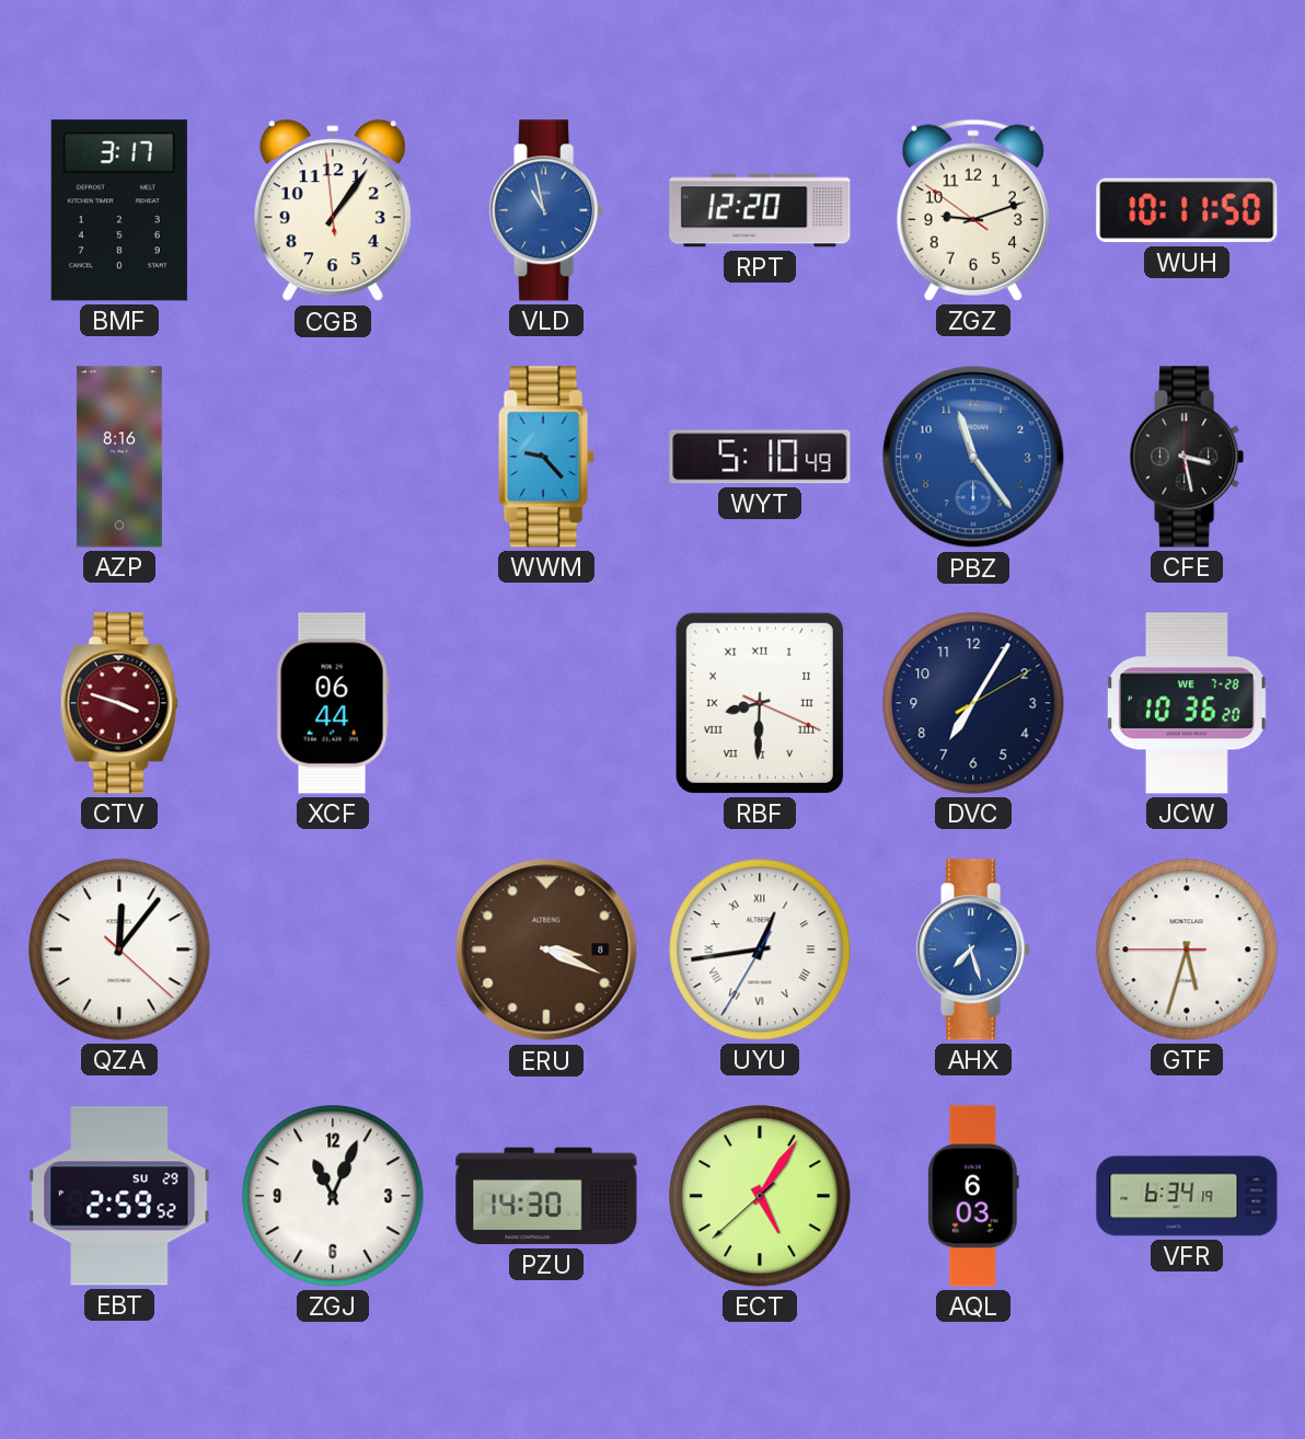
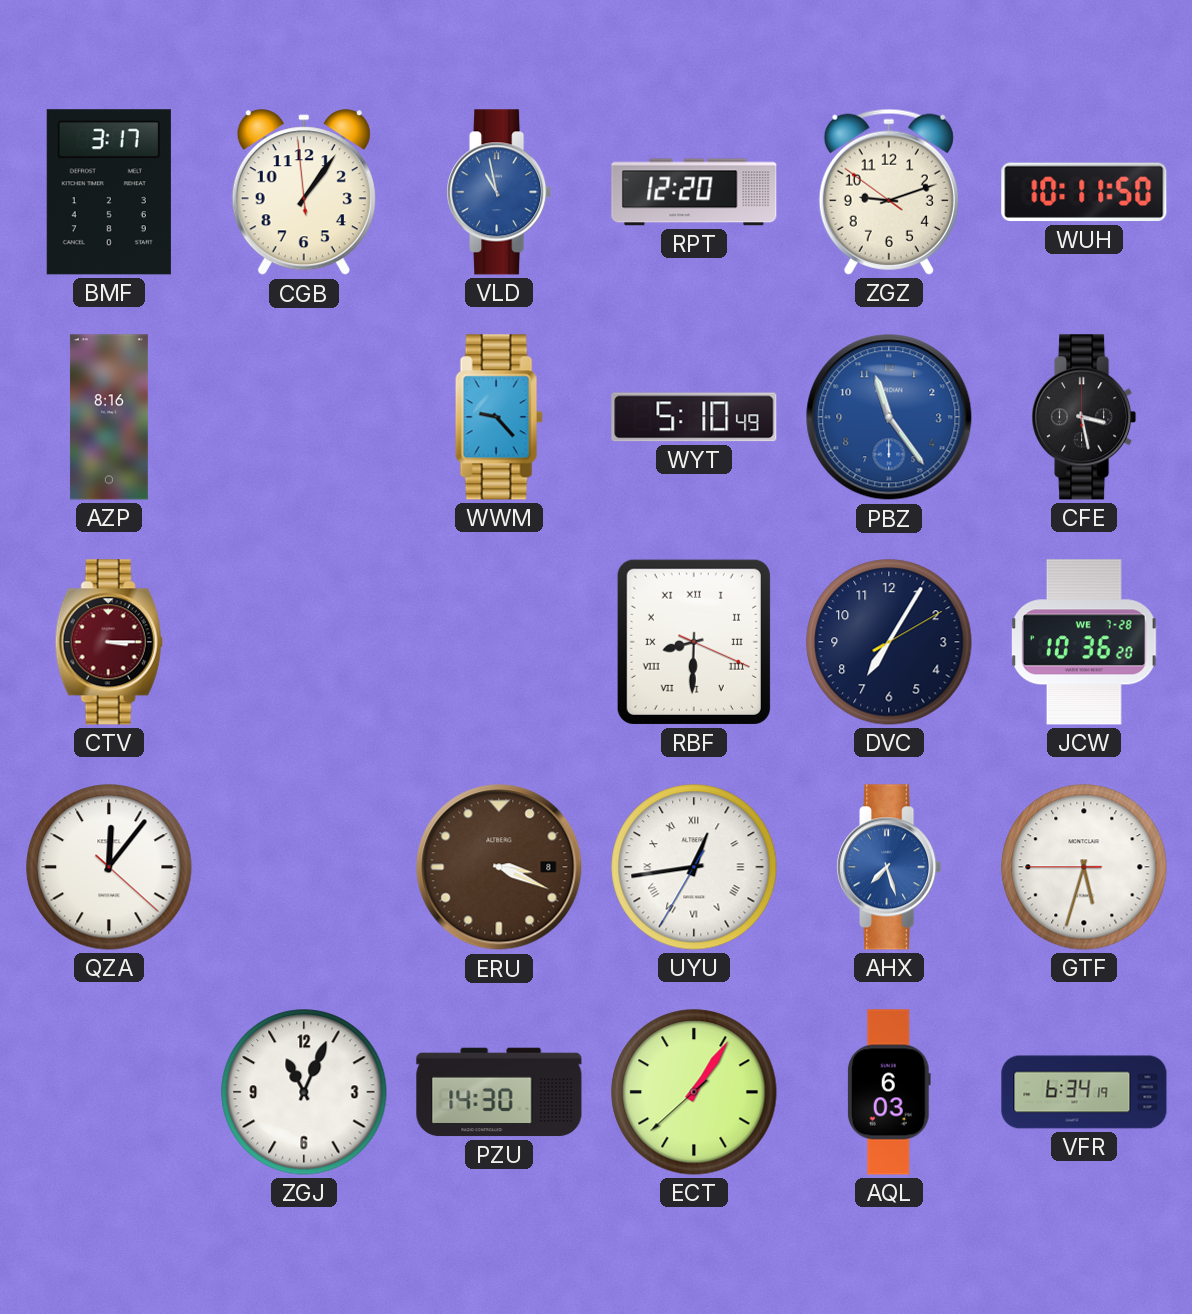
CTV: 3:48 -> 3:15
XCF: 06:44 -> none
EBT: 2:59 -> none
ECT: 5:05 -> 1:05
